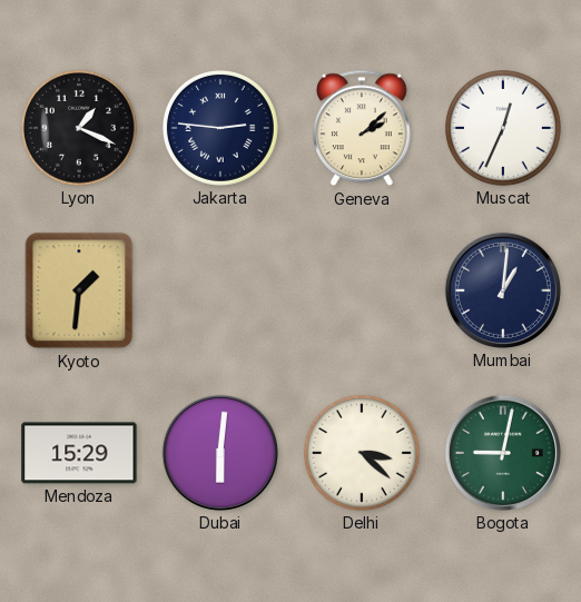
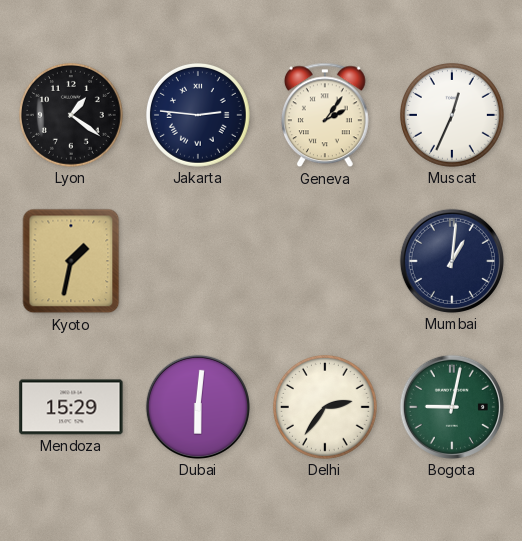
Lyon: 1:19 -> 1:21
Geneva: 2:08 -> 2:06
Kyoto: 1:31 -> 1:32
Delhi: 3:22 -> 2:36
